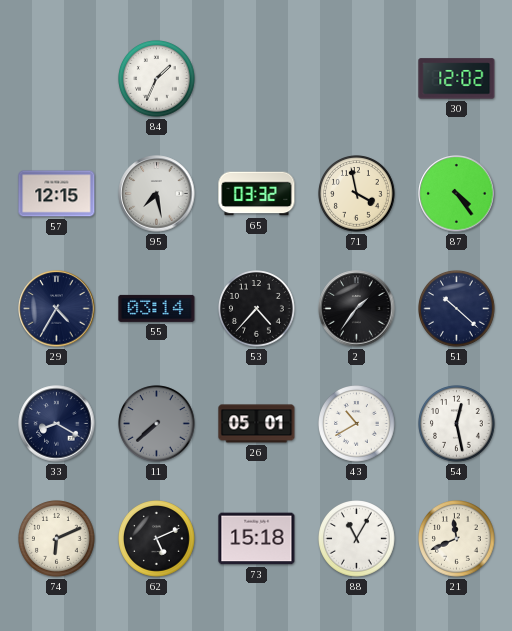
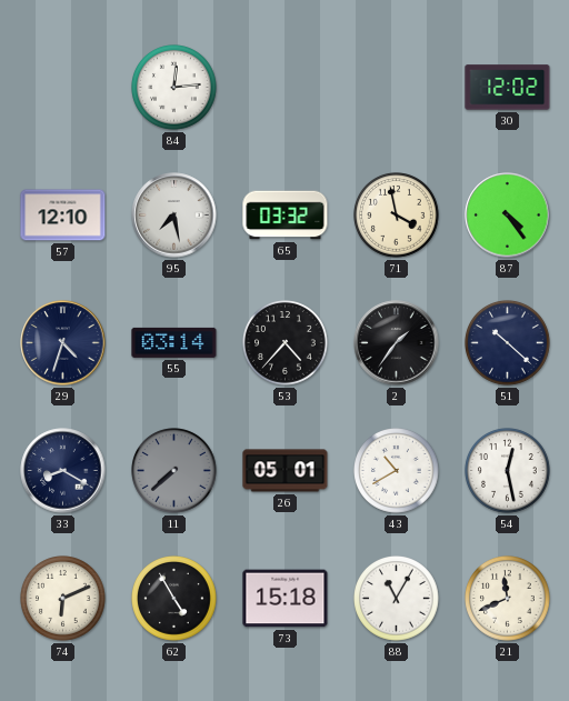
84: 1:34 -> 12:14
57: 12:15 -> 12:10
29: 4:35 -> 4:33
62: 5:11 -> 4:55
